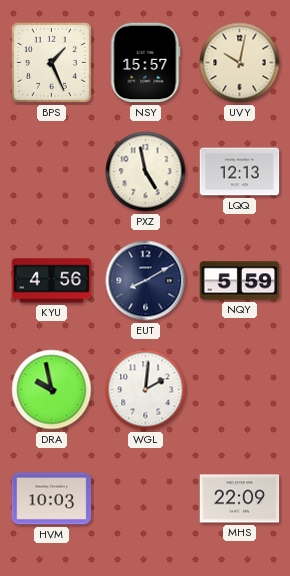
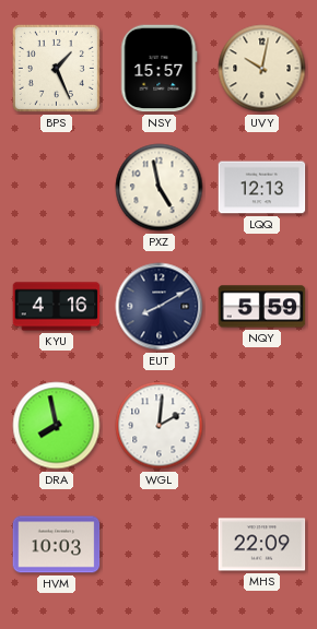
KYU: 4:56 -> 4:16
DRA: 9:58 -> 7:58
